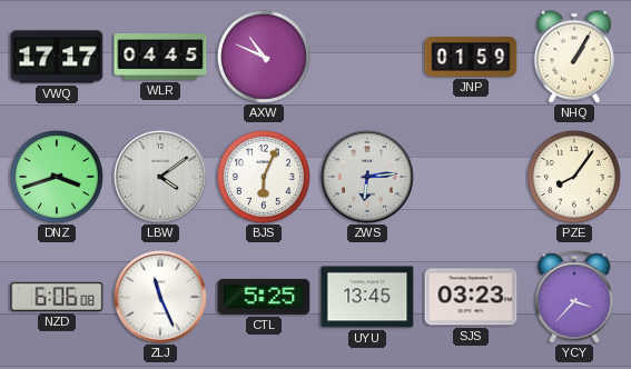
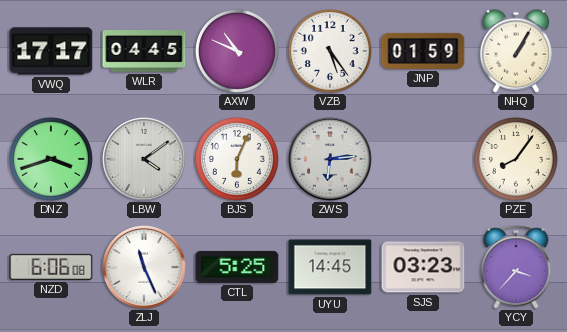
VZB: none -> 5:24
UYU: 13:45 -> 14:45
